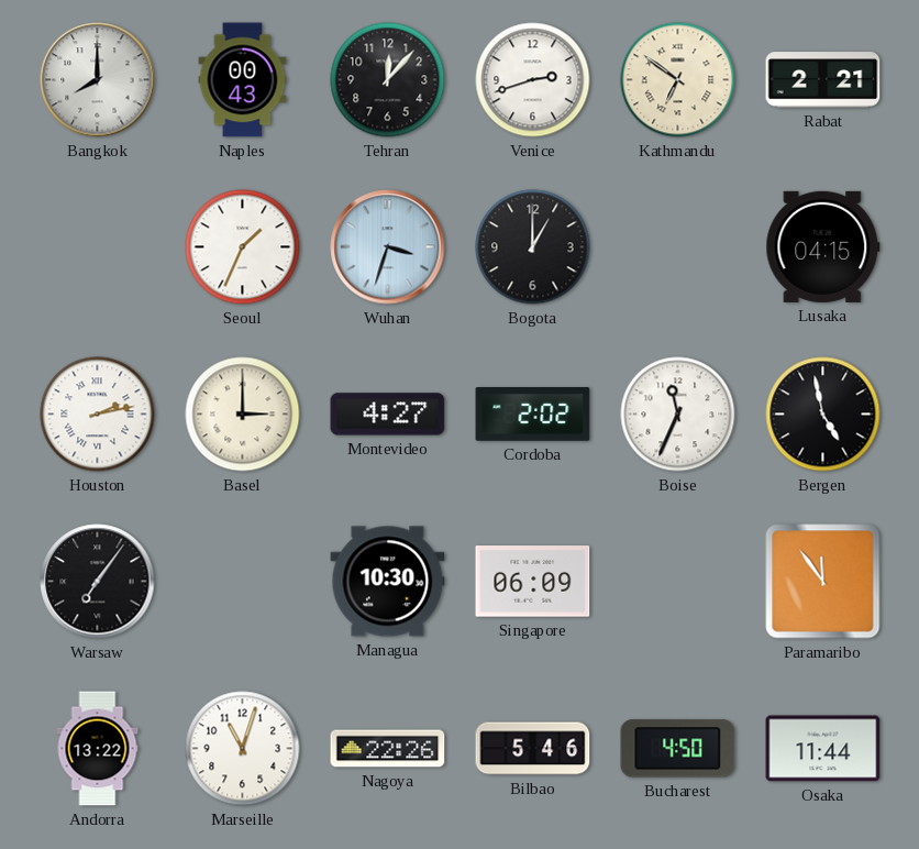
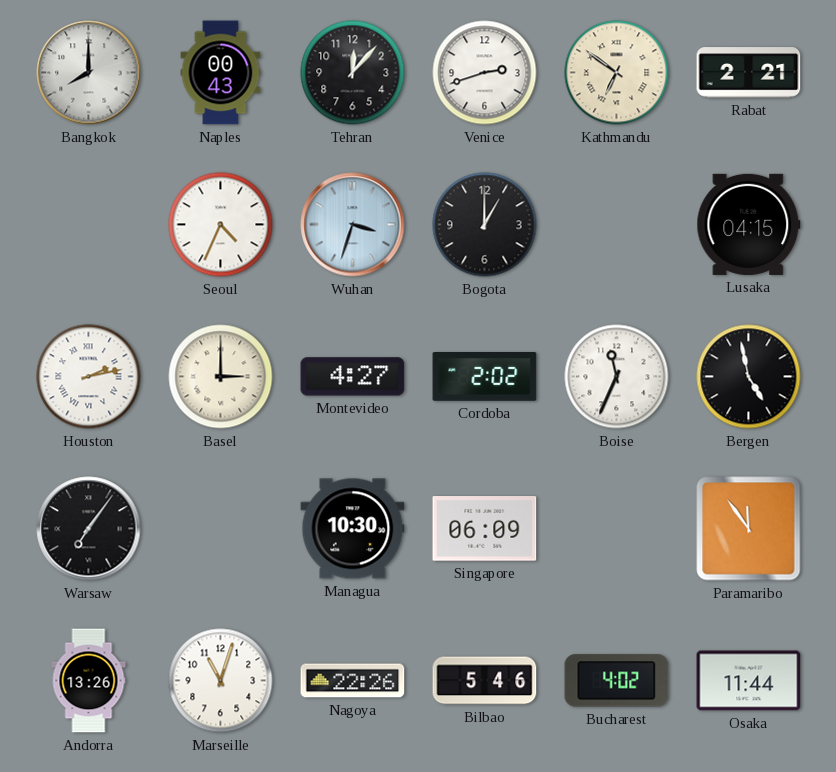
Seoul: 1:34 -> 4:34
Andorra: 13:22 -> 13:26
Bucharest: 4:50 -> 4:02
